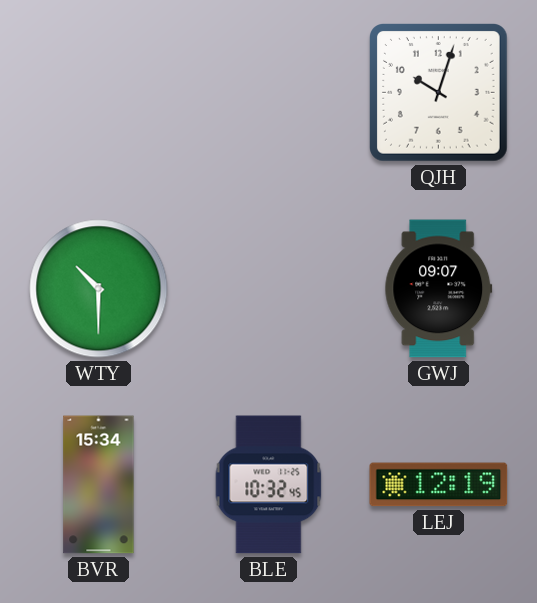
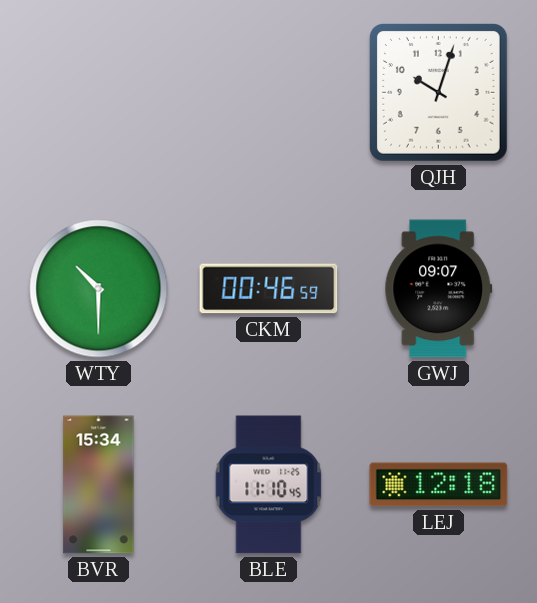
CKM: none -> 00:46
BLE: 10:32 -> 11:10
LEJ: 12:19 -> 12:18
